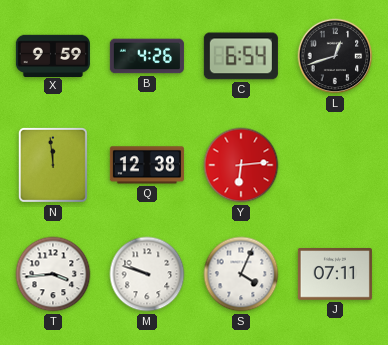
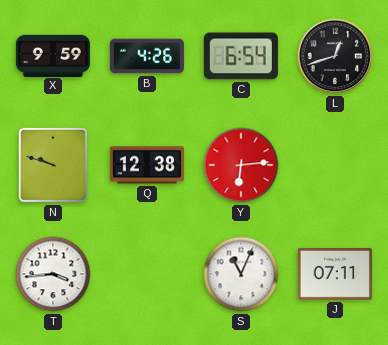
N: 11:59 -> 9:48
M: 9:48 -> none
S: 4:04 -> 11:04
